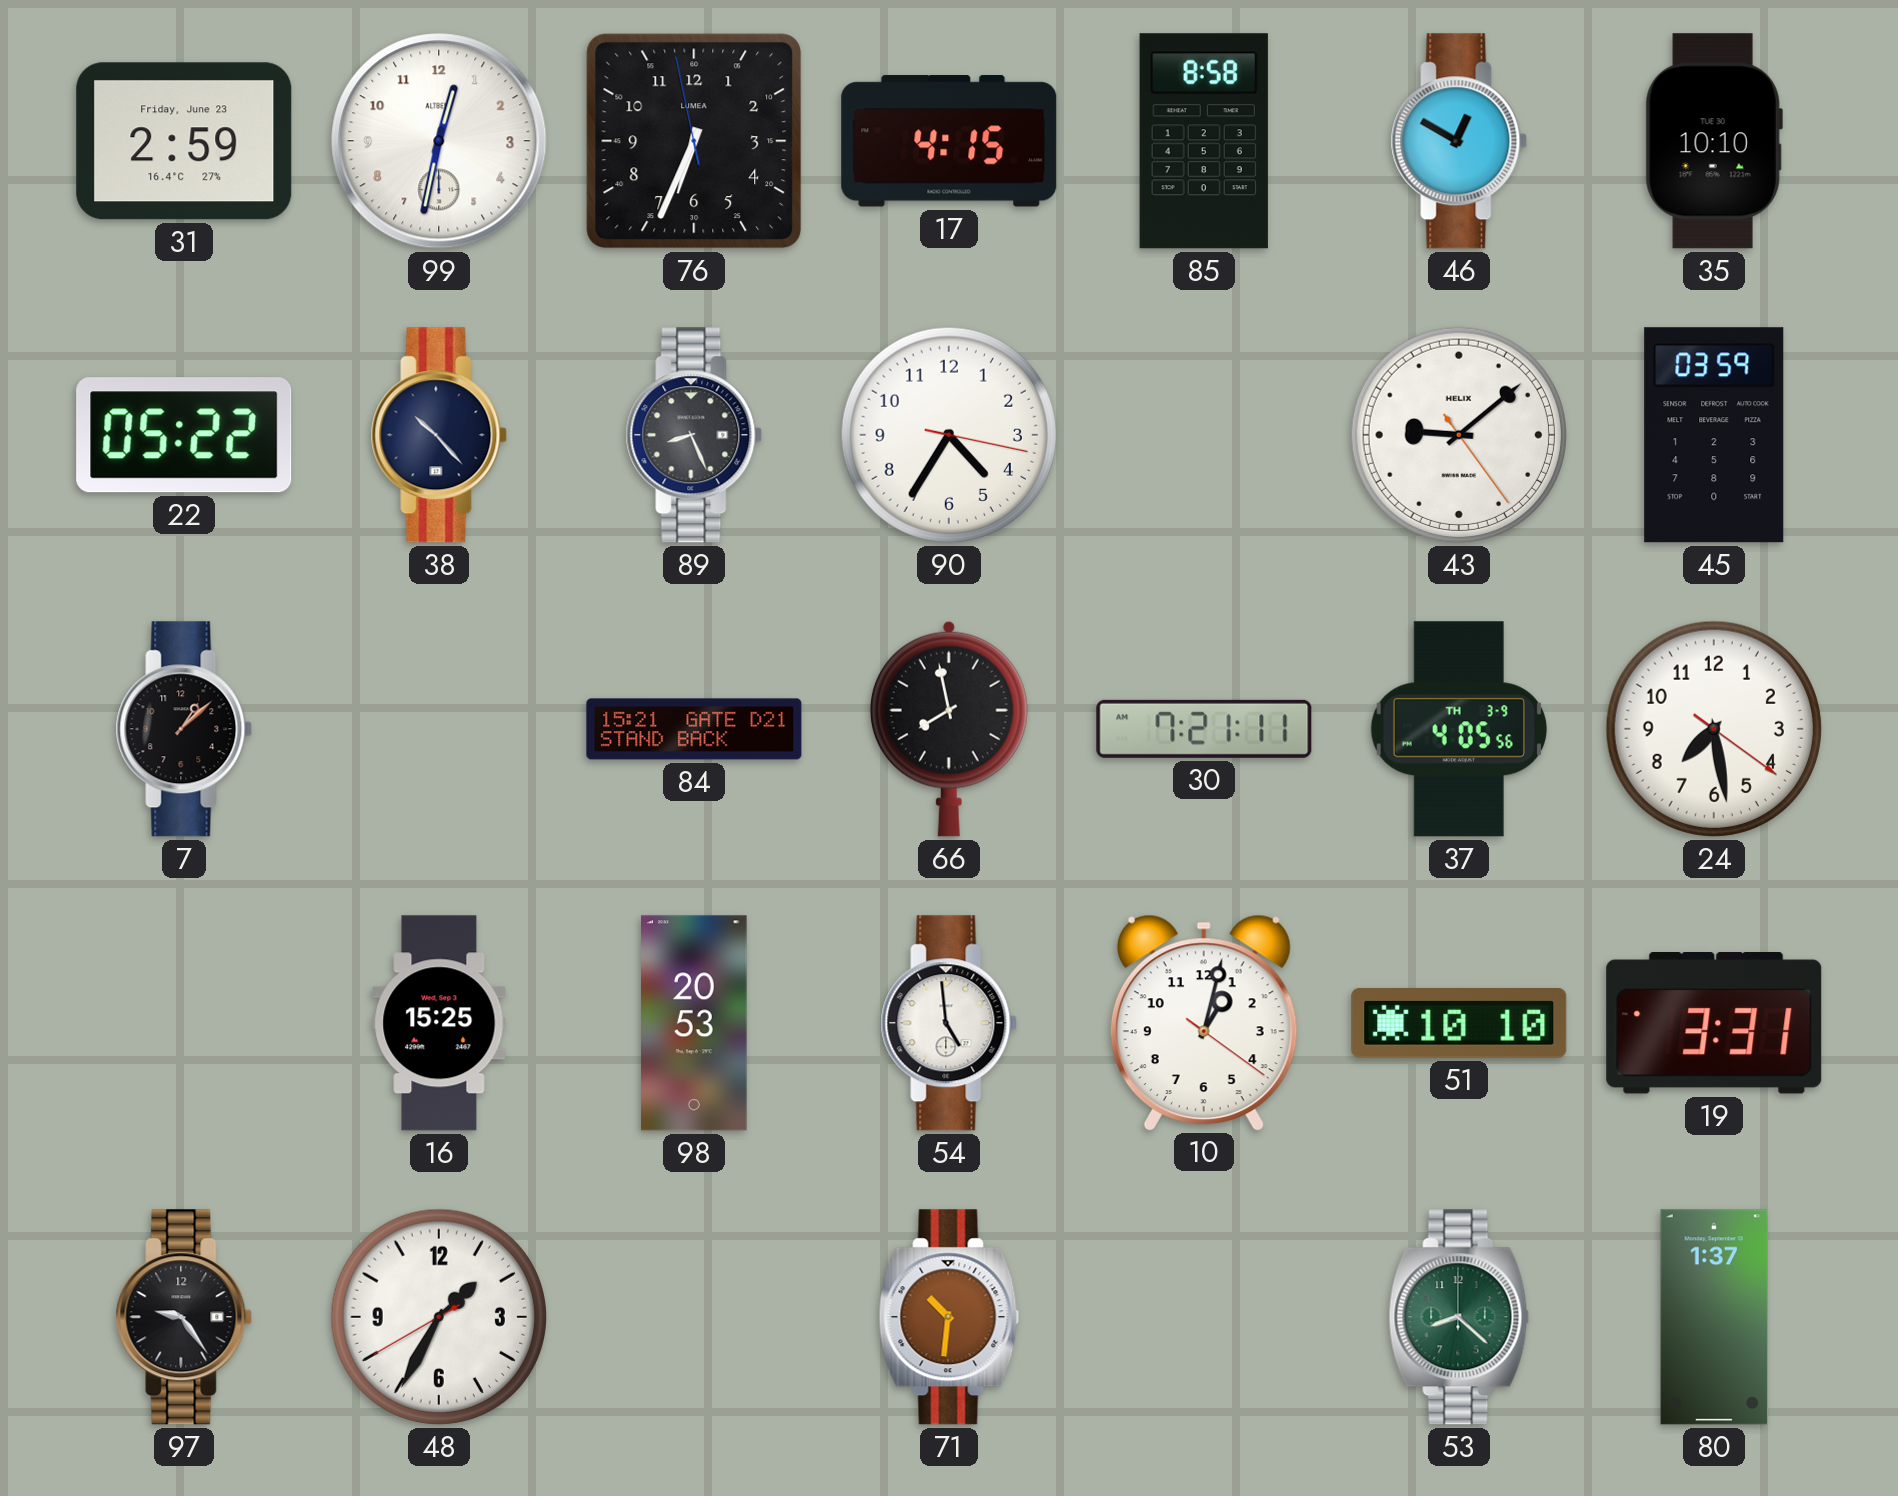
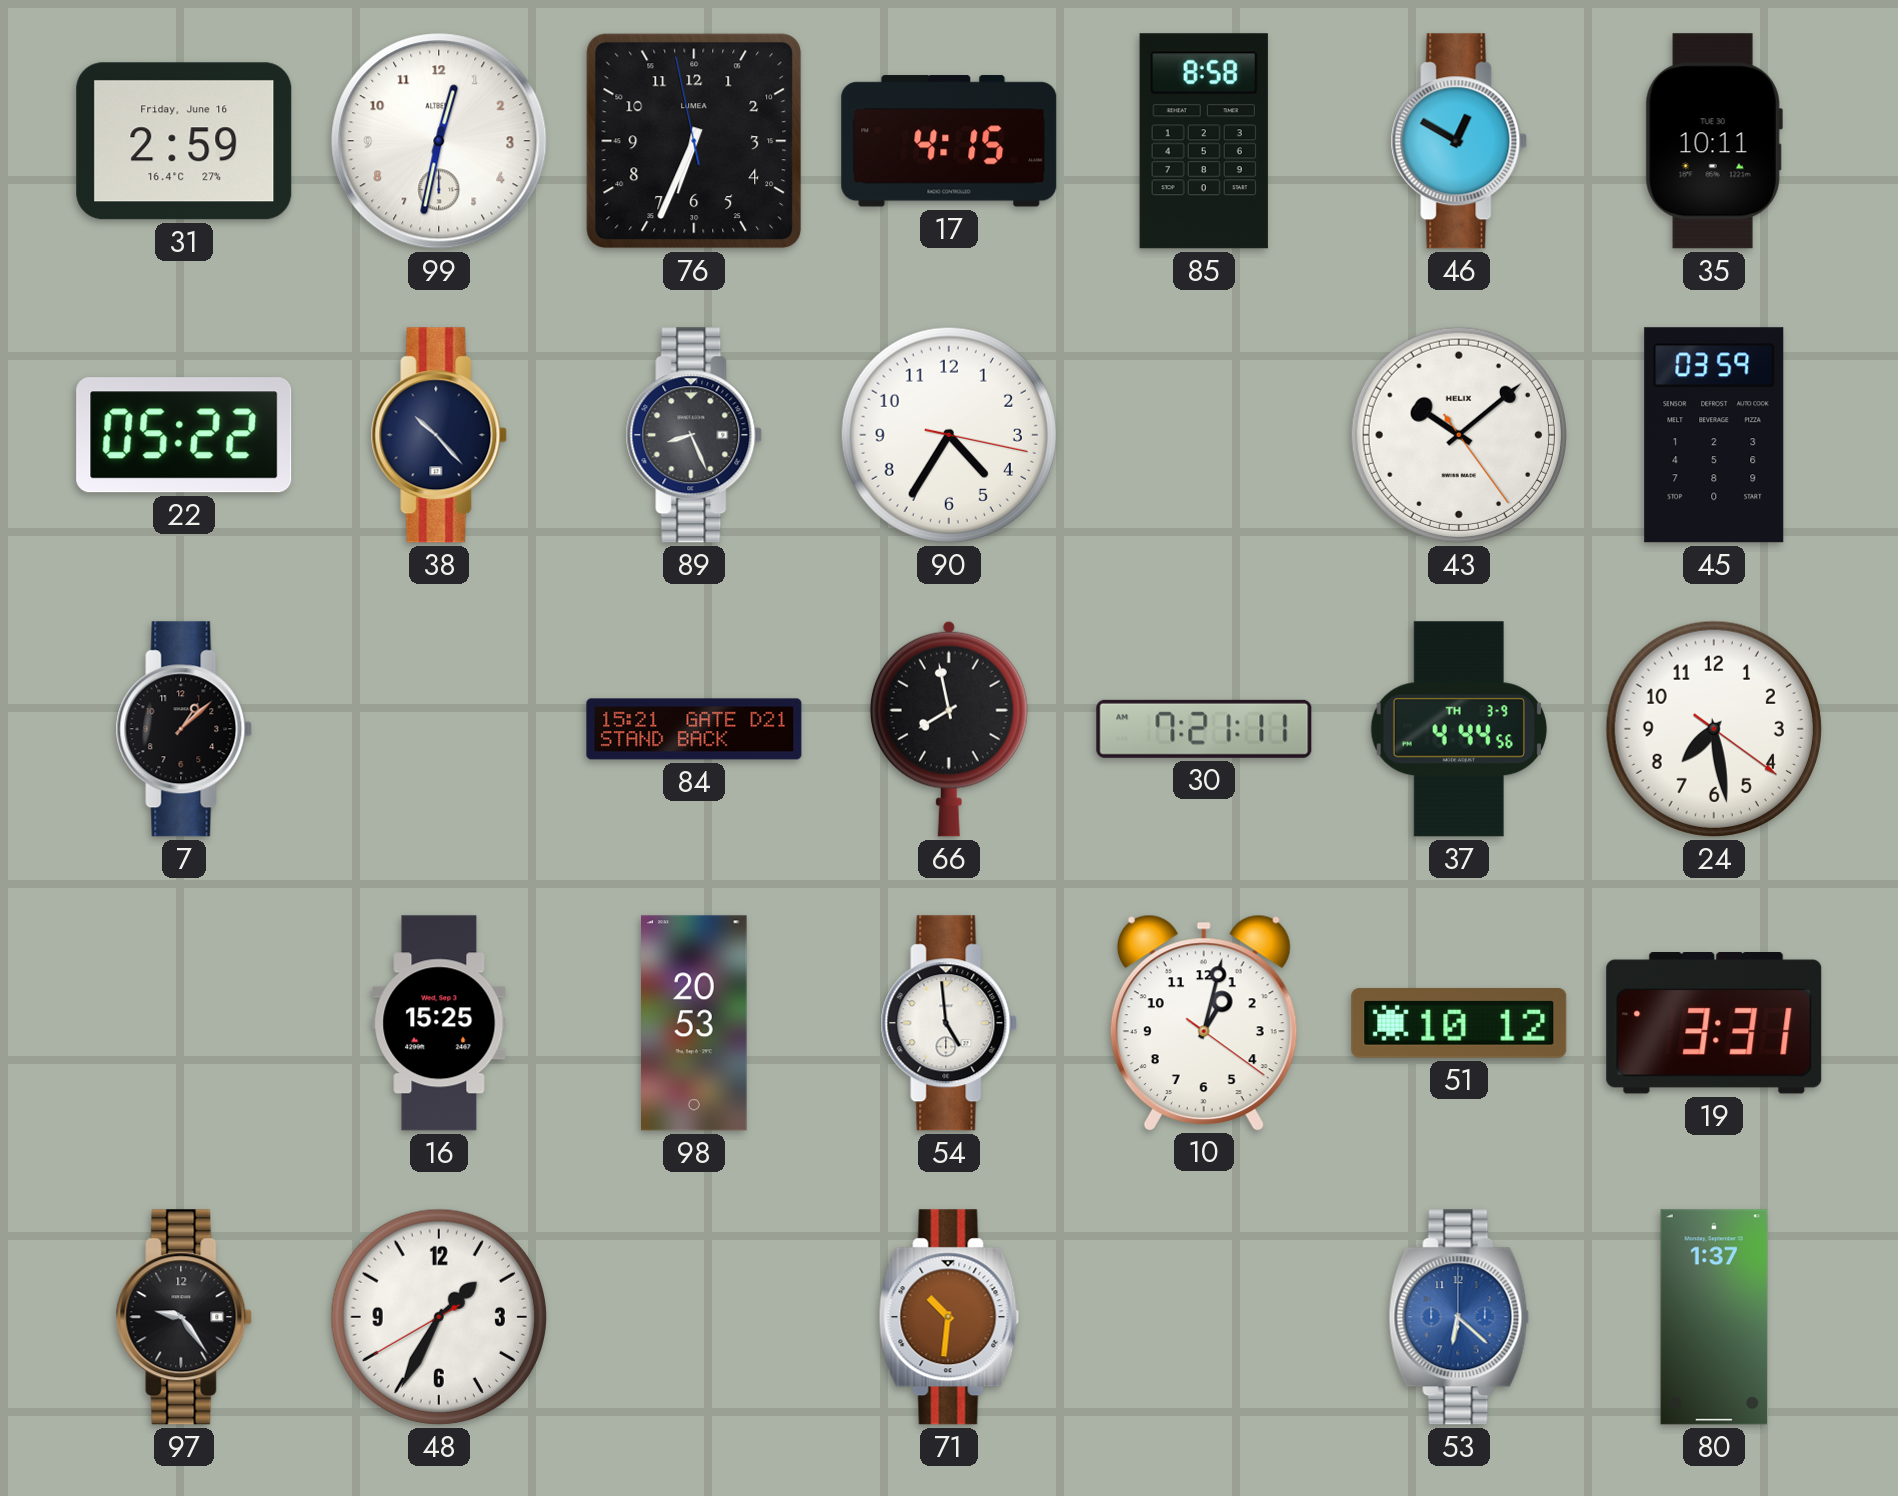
31 date: Friday, June 23 -> Friday, June 16
35: 10:10 -> 10:11
43: 9:08 -> 10:08
37: 4:05 -> 4:44
51: 10:10 -> 10:12
53: 8:22 -> 6:22
53 dial: green -> blue
